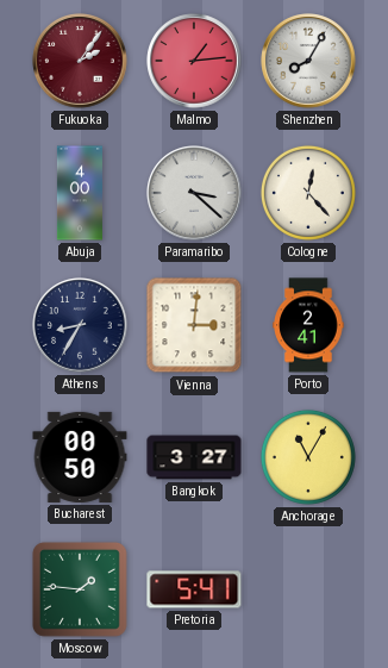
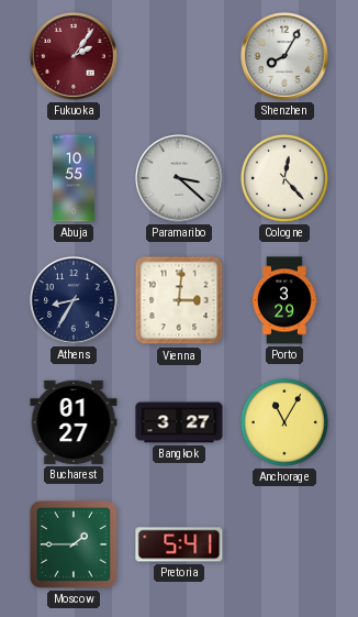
Malmo: 1:14 -> none
Abuja: 4:00 -> 10:55
Porto: 2:41 -> 3:29
Bucharest: 00:50 -> 01:27
Moscow: 1:46 -> 1:45
